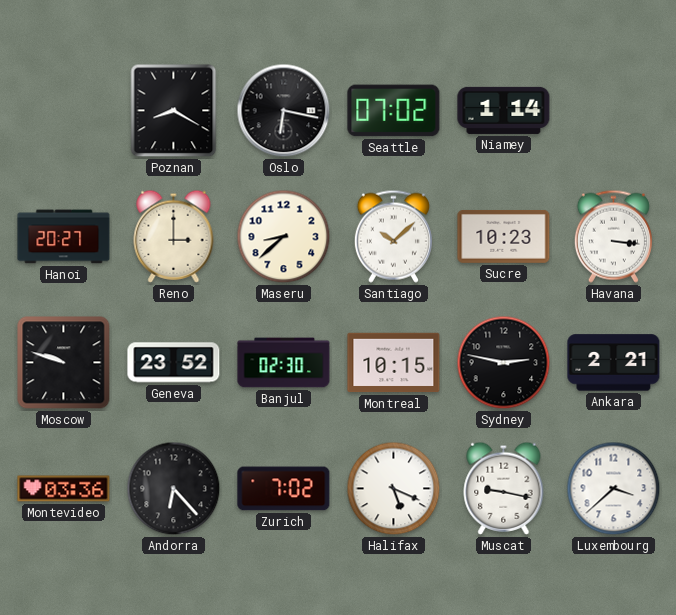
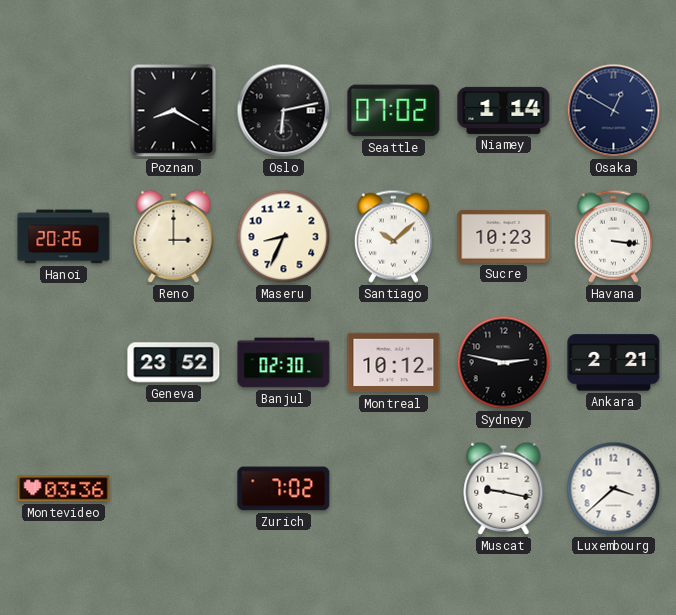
Oslo: 6:17 -> 6:13
Osaka: none -> 12:50
Hanoi: 20:27 -> 20:26
Maseru: 8:38 -> 8:34
Moscow: 9:48 -> none
Montreal: 10:15 -> 10:12
Andorra: 6:23 -> none
Halifax: 5:19 -> none
